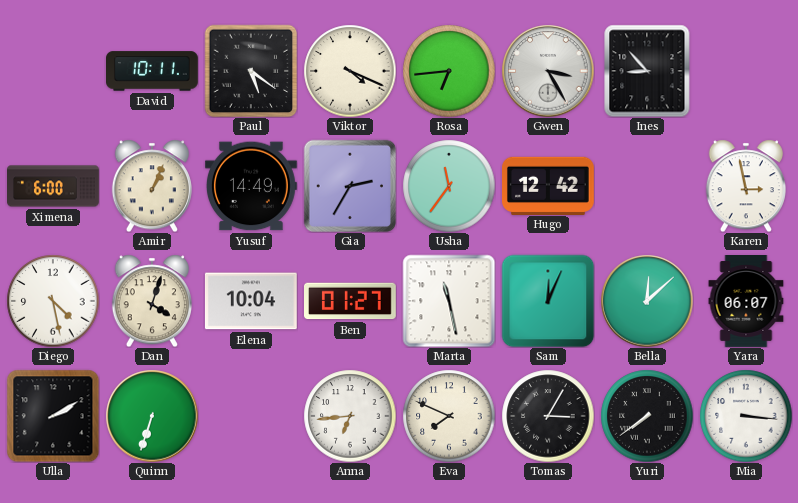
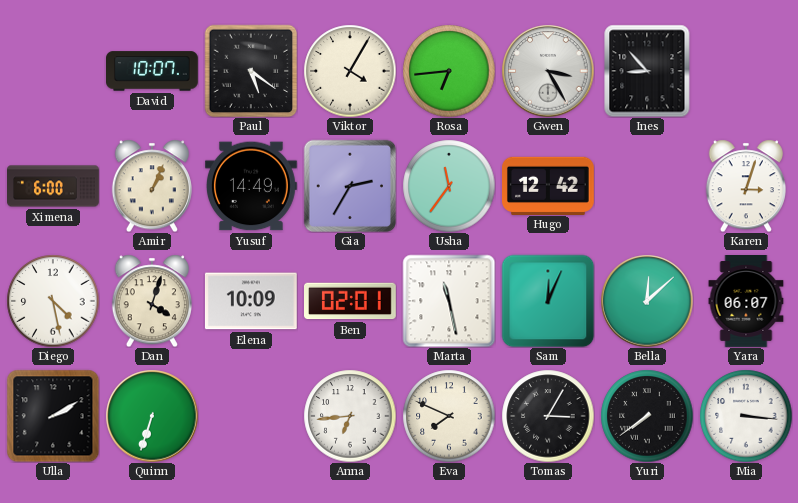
David: 10:11 -> 10:07
Viktor: 4:19 -> 4:05
Karen: 2:58 -> 3:03
Elena: 10:04 -> 10:09
Ben: 01:27 -> 02:01
